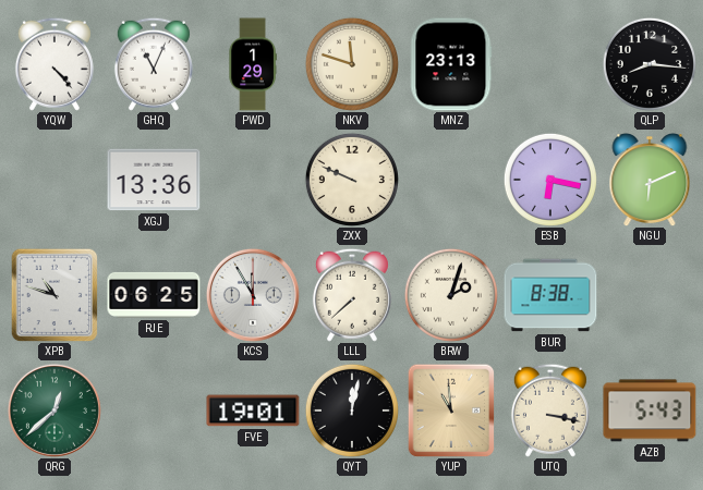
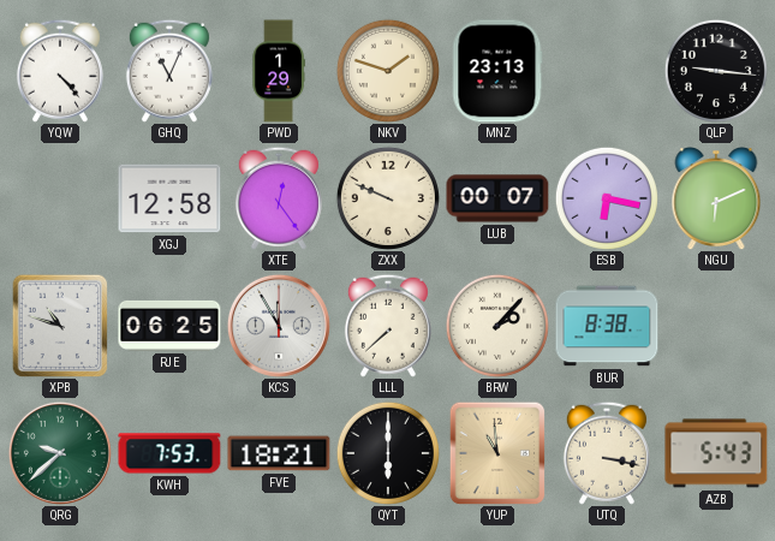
NKV: 11:48 -> 1:48
QLP: 8:16 -> 9:16
XGJ: 13:36 -> 12:58
XTE: none -> 12:24
LUB: none -> 00:07
BRW: 2:03 -> 2:07
QRG: 12:38 -> 9:38
KWH: none -> 7:53
FVE: 19:01 -> 18:21
QYT: 12:02 -> 6:00
